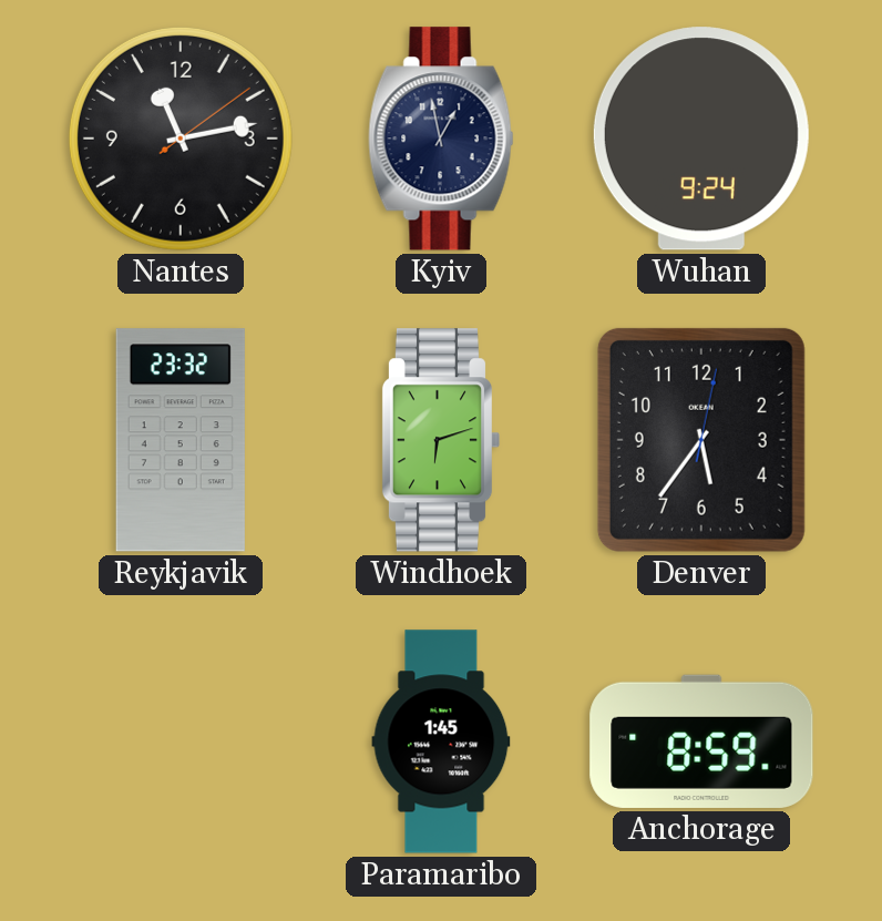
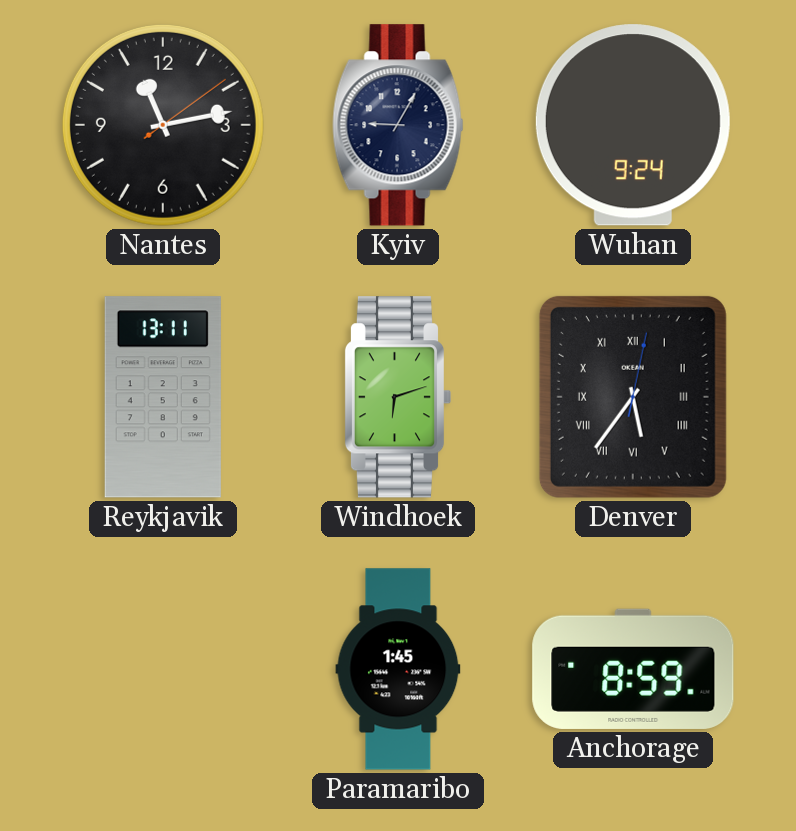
Kyiv: 12:58 -> 9:05
Reykjavik: 23:32 -> 13:11
Denver numerals: Arabic -> Roman
